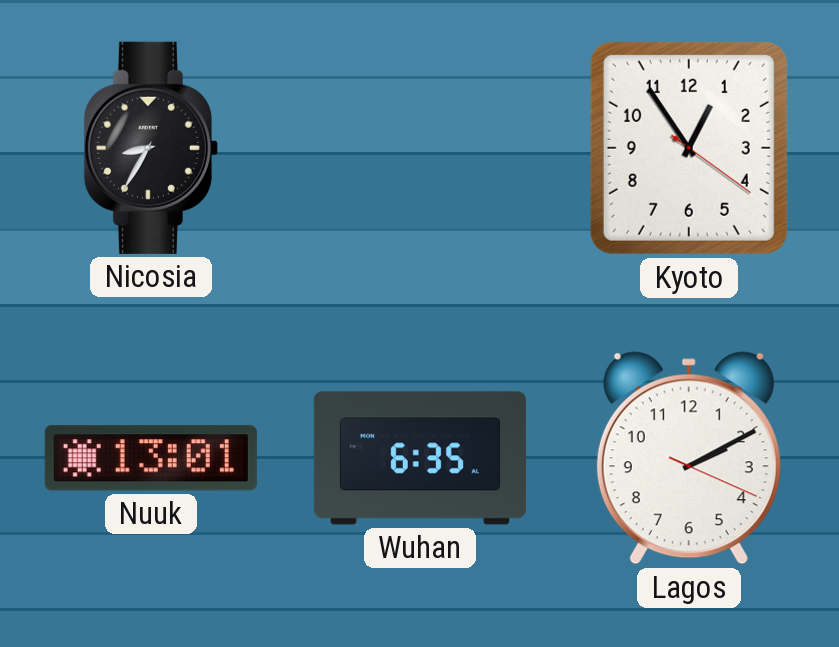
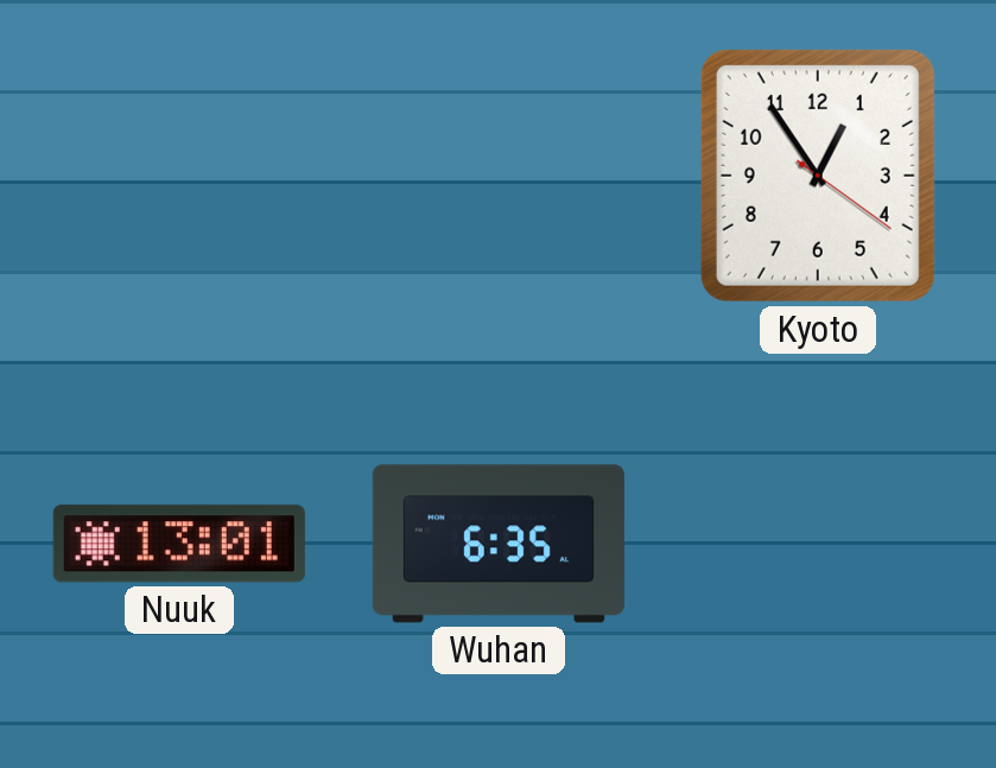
Nicosia: 8:35 -> none
Lagos: 2:10 -> none
